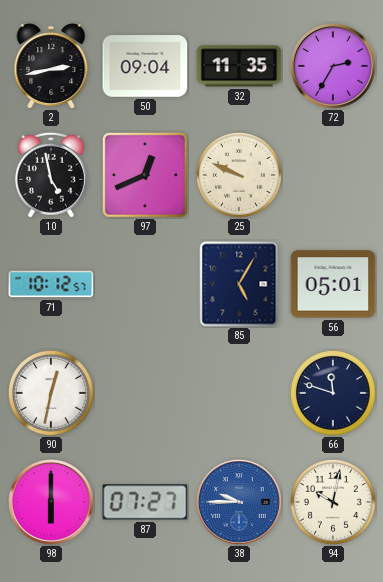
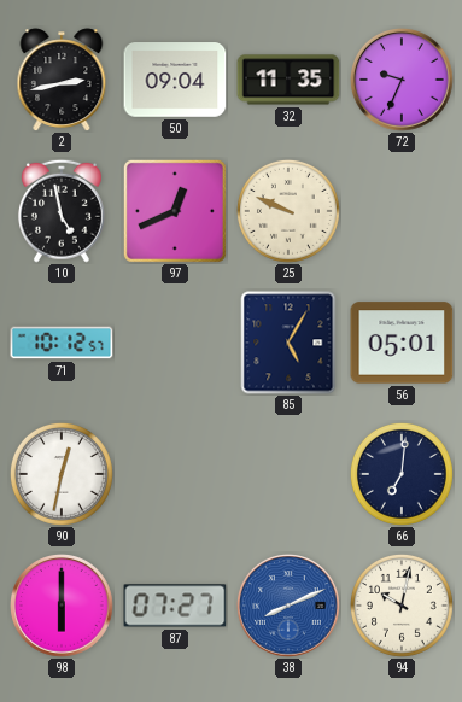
72: 2:35 -> 9:34
66: 11:48 -> 7:01
38: 9:45 -> 8:11
